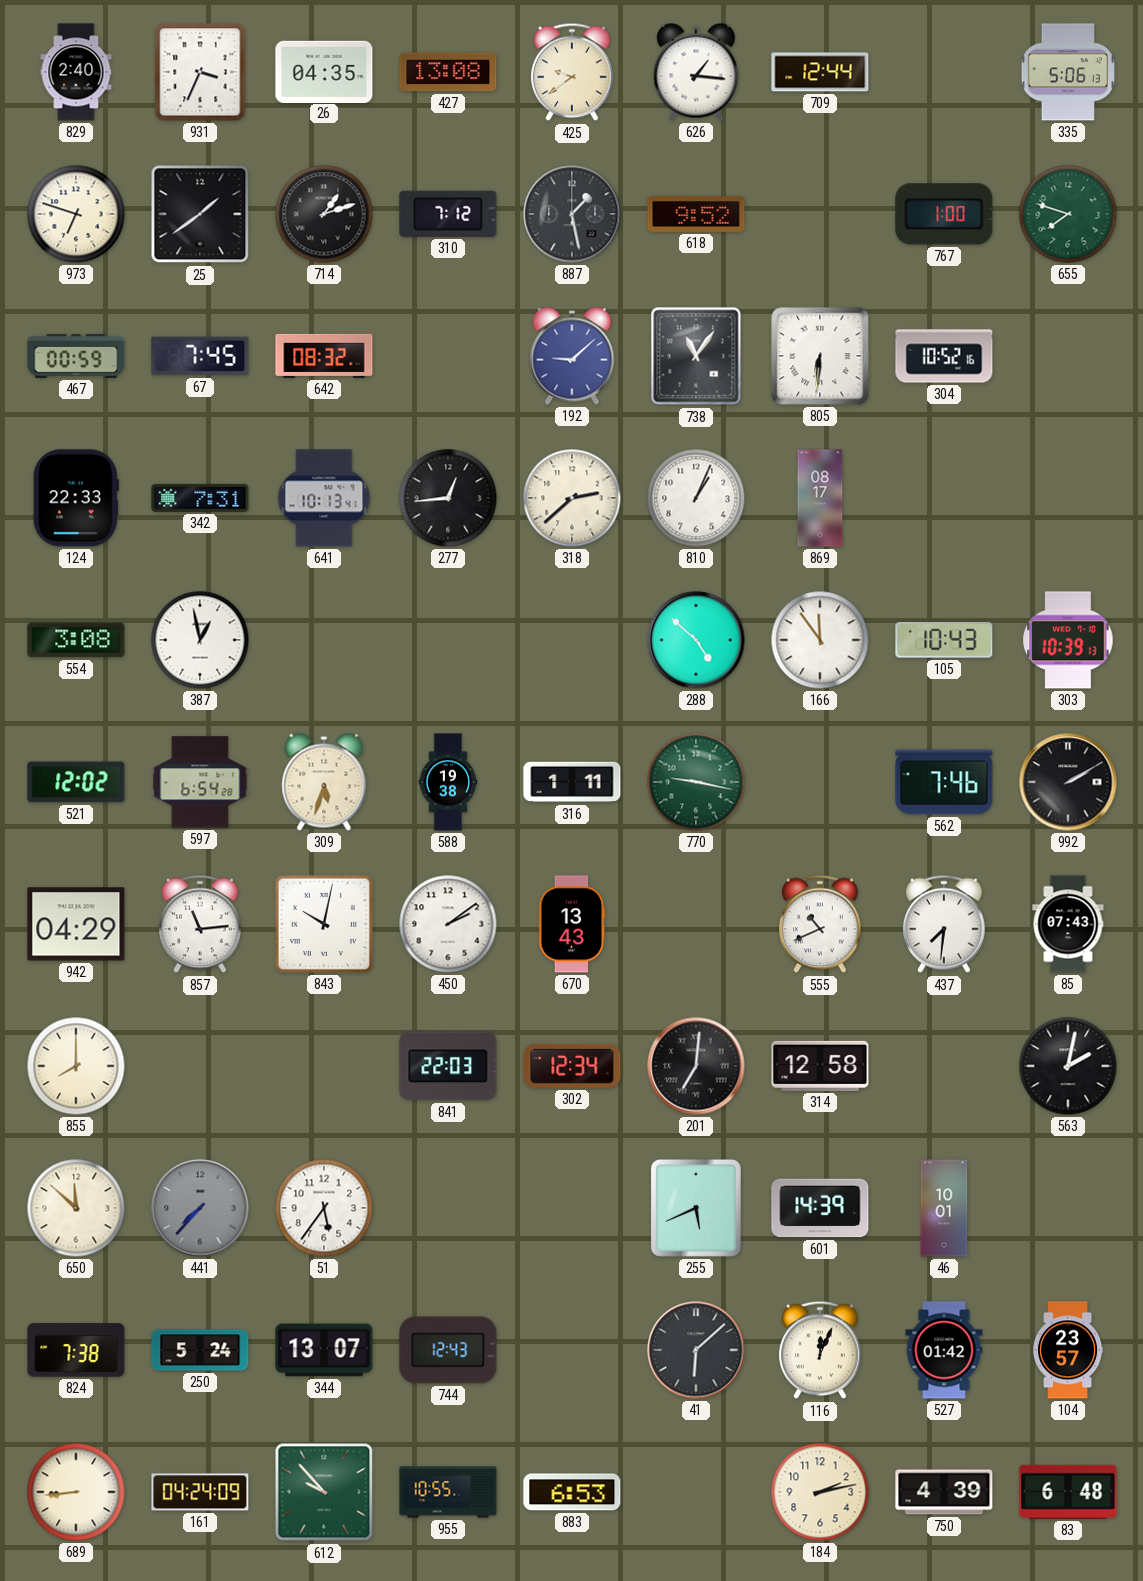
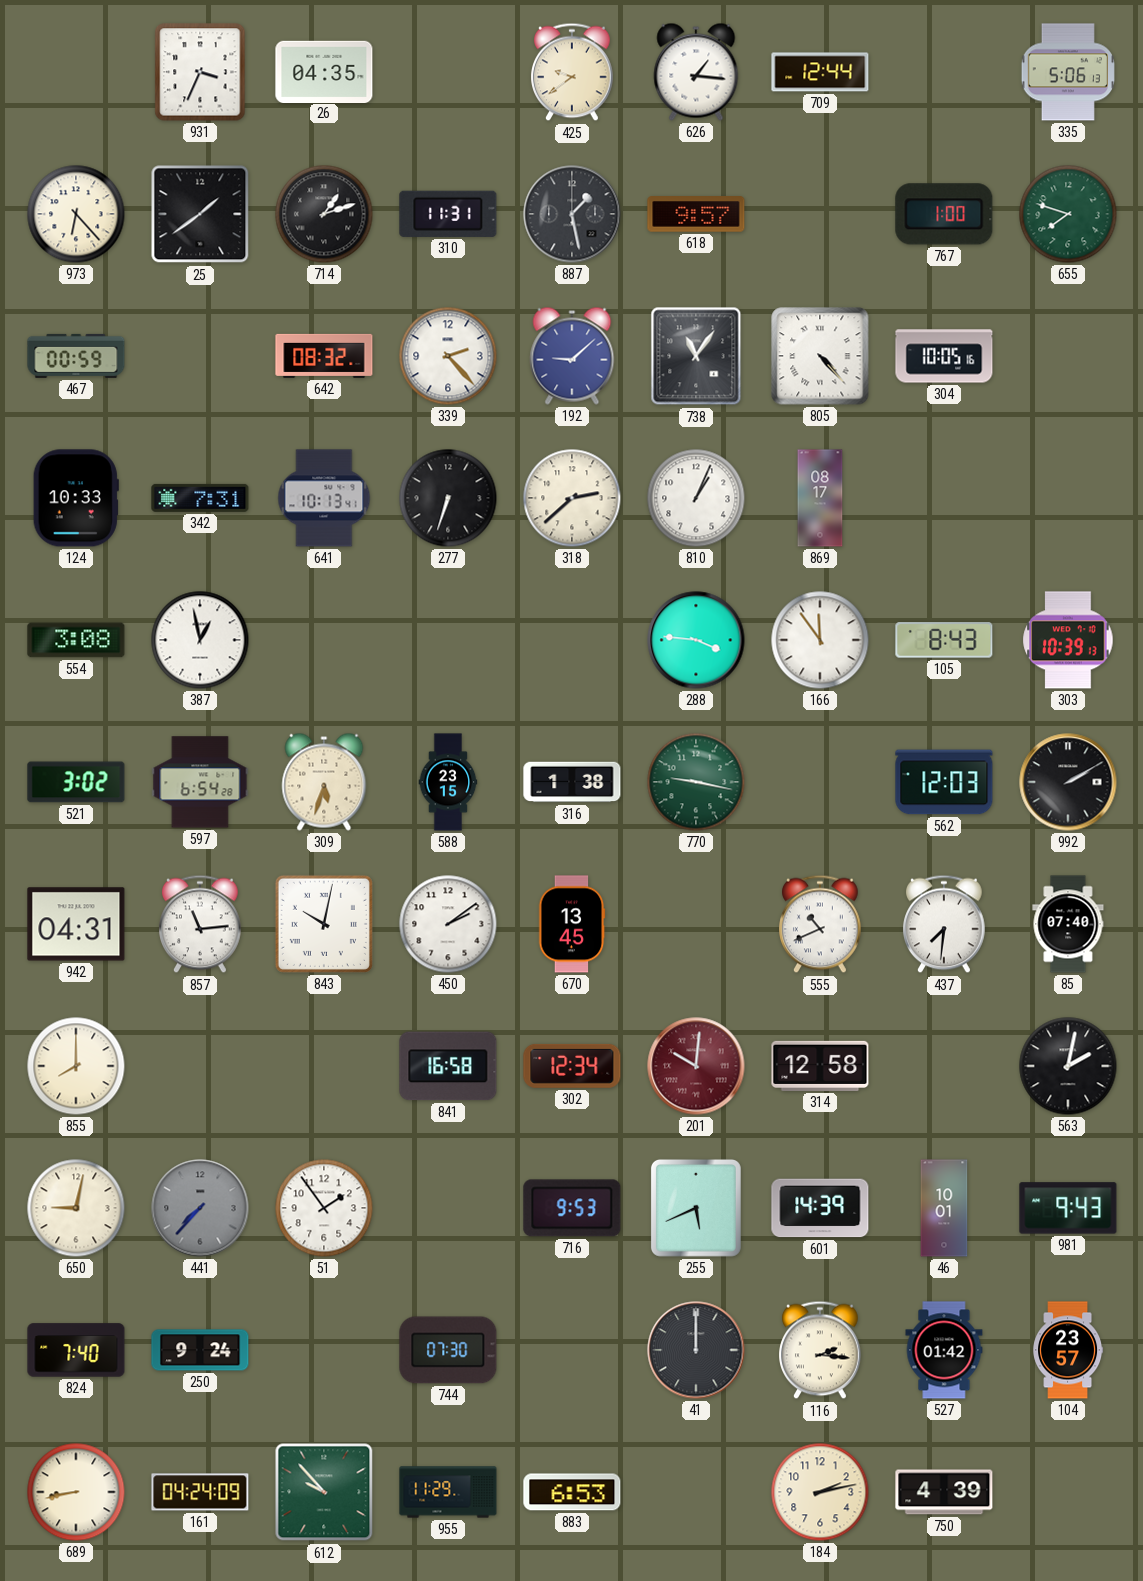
829: 2:40 -> none
427: 13:08 -> none
973: 6:48 -> 6:23
310: 7:12 -> 11:31
618: 9:52 -> 9:57
67: 7:45 -> none
339: none -> 2:23
805: 6:31 -> 4:23
304: 10:52 -> 10:05
124: 22:33 -> 10:33
277: 12:44 -> 6:33
288: 4:52 -> 3:46
105: 10:43 -> 8:43
521: 12:02 -> 3:02
588: 19:38 -> 23:15
316: 1:11 -> 1:38
562: 7:46 -> 12:03
942: 04:29 -> 04:31
670: 13:43 -> 13:45
85: 07:43 -> 07:40
841: 22:03 -> 16:58
201: 7:01 -> 10:01
201 dial: black -> burgundy
650: 11:52 -> 9:02
51: 5:36 -> 1:54
716: none -> 9:53
981: none -> 9:43
824: 7:38 -> 7:40
250: 5:24 -> 9:24
344: 13:07 -> none
744: 12:43 -> 07:30
41: 6:08 -> 12:00
116: 12:04 -> 2:16
689: 8:44 -> 8:43
955: 10:55 -> 11:29
83: 6:48 -> none
